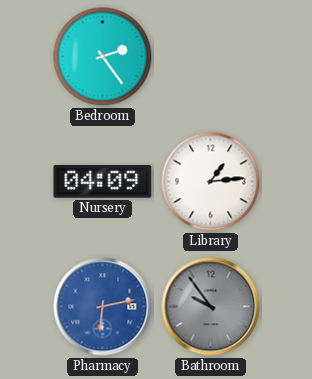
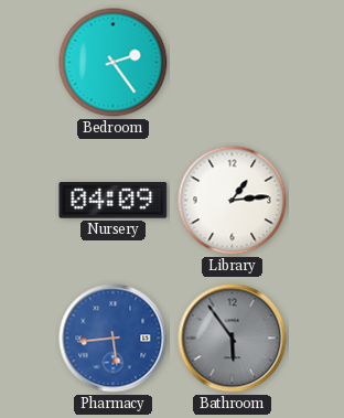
Pharmacy: 6:13 -> 5:44
Bathroom: 9:54 -> 5:54
